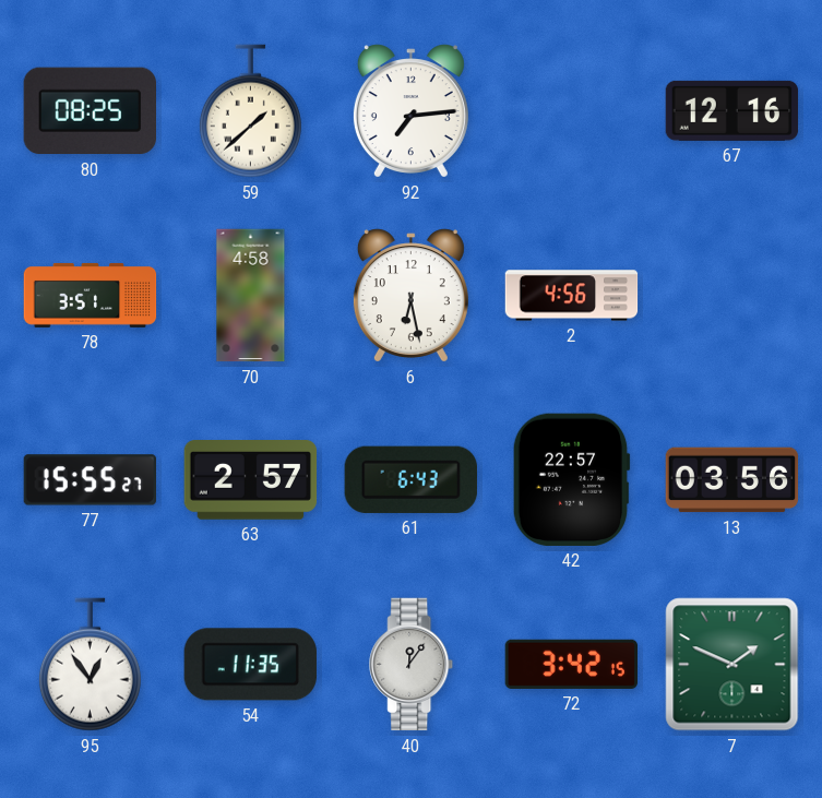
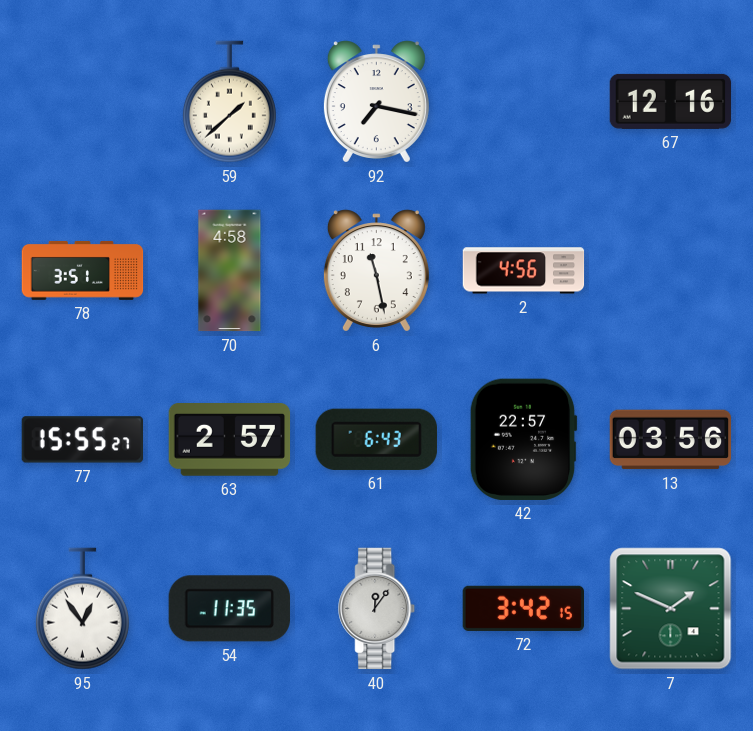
80: 08:25 -> none
92: 7:14 -> 7:17
6: 6:28 -> 11:28
